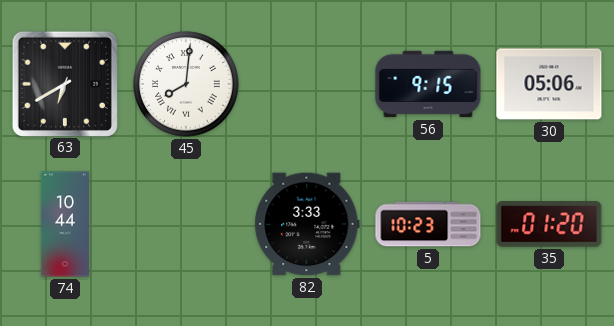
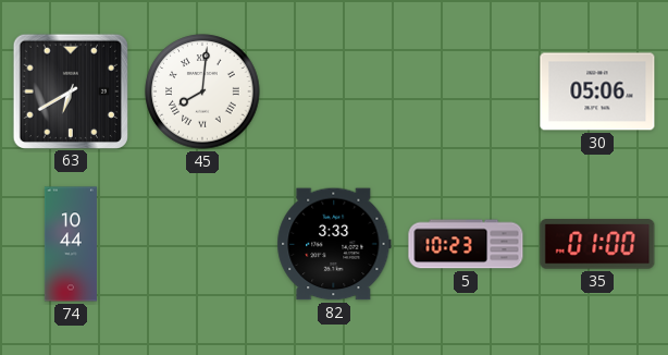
56: 9:15 -> none
35: 01:20 -> 01:00
